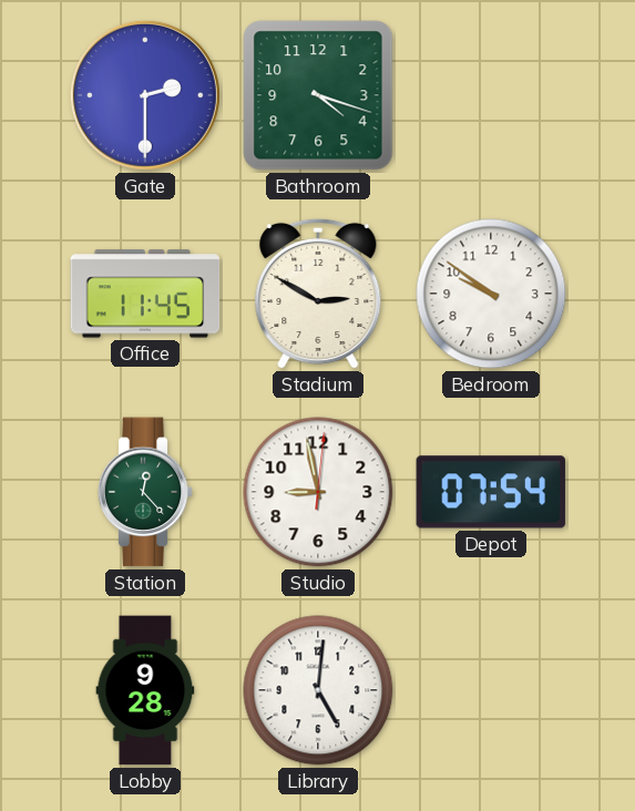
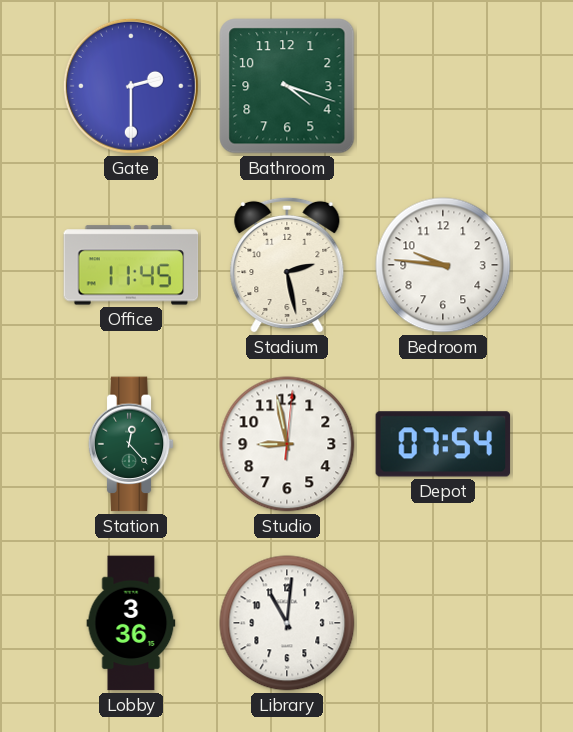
Stadium: 2:50 -> 2:28
Bedroom: 9:51 -> 9:46
Lobby: 9:28 -> 3:36
Library: 5:01 -> 11:01
